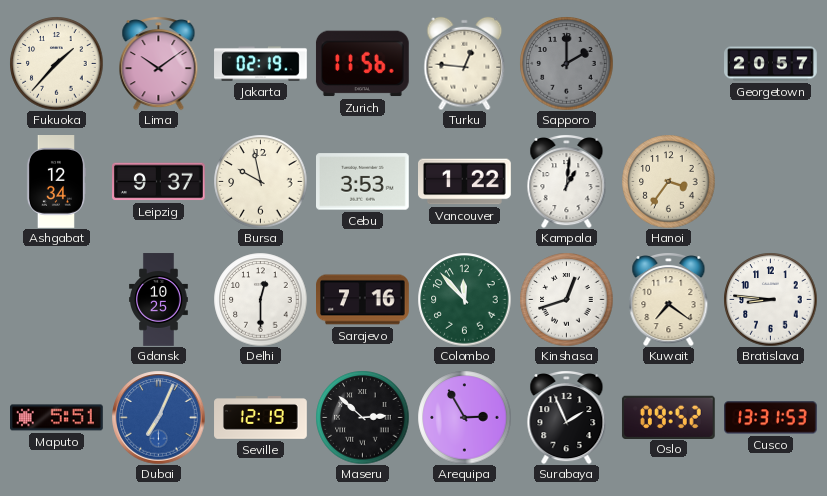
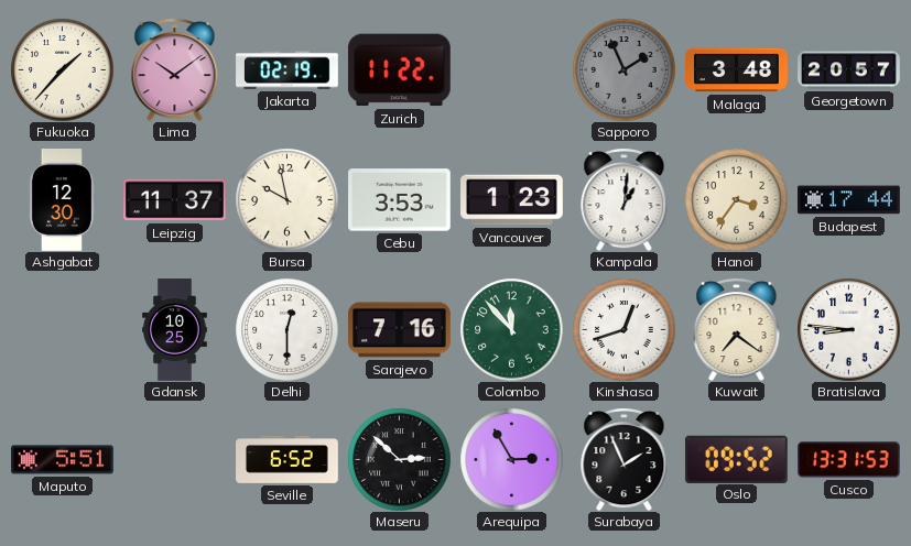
Zurich: 11:56 -> 11:22
Turku: 12:46 -> none
Sapporo: 2:00 -> 1:56
Malaga: none -> 3:48
Ashgabat: 12:34 -> 12:30
Leipzig: 9:37 -> 11:37
Vancouver: 1:22 -> 1:23
Budapest: none -> 17:44
Dubai: 7:04 -> none
Seville: 12:19 -> 6:52
